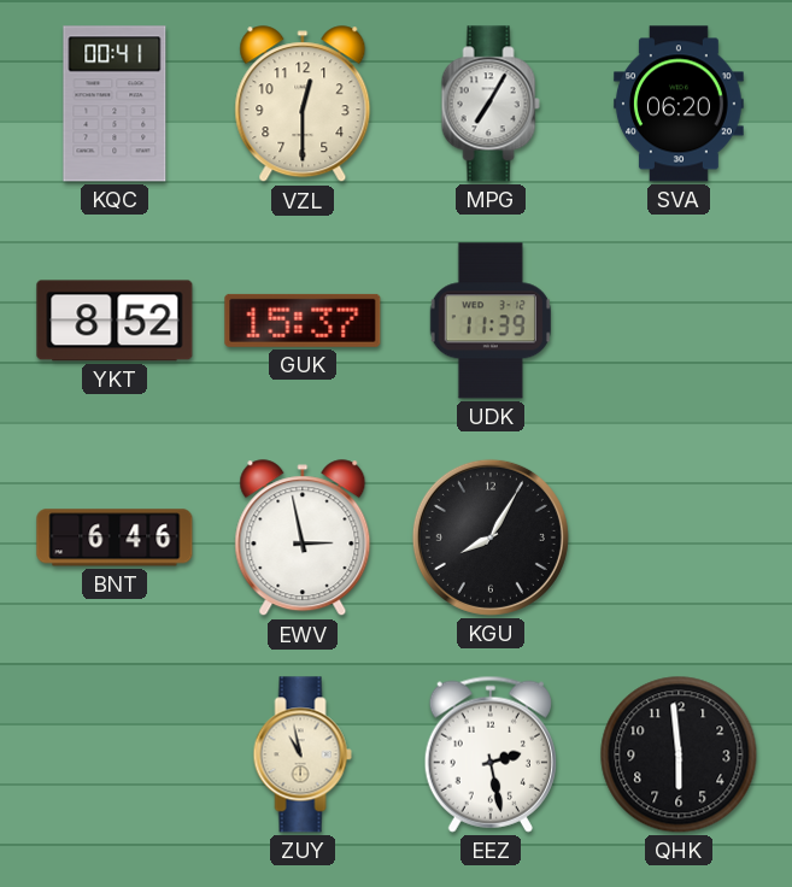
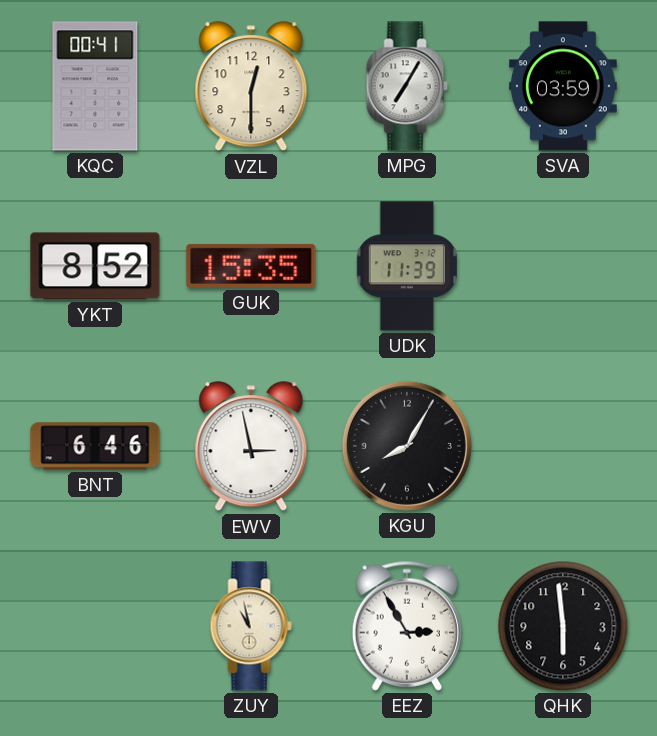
SVA: 06:20 -> 03:59
GUK: 15:37 -> 15:35
EEZ: 2:28 -> 2:55
